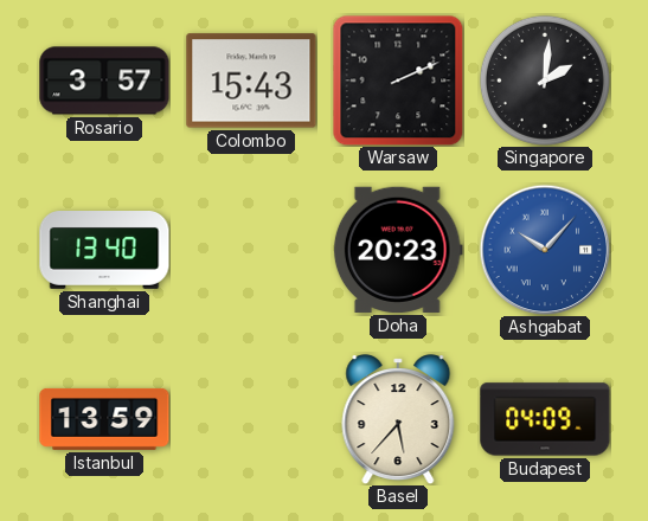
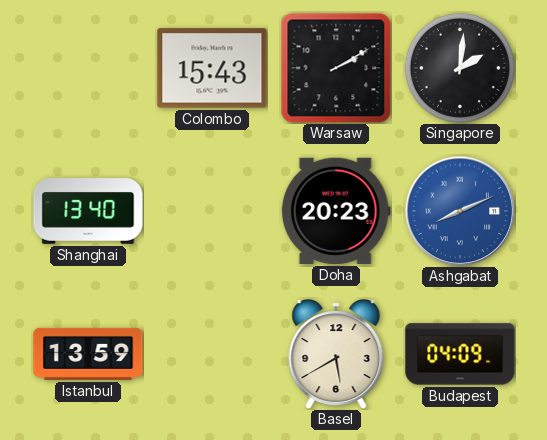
Rosario: 3:57 -> none
Warsaw: 2:11 -> 2:10
Ashgabat: 10:07 -> 8:11
Basel: 5:37 -> 5:40
